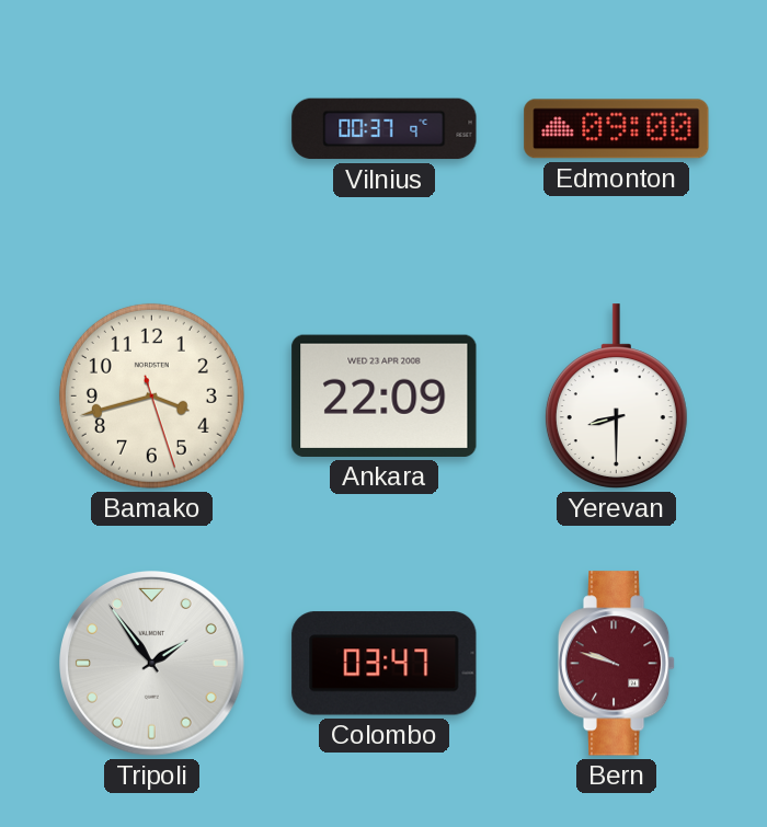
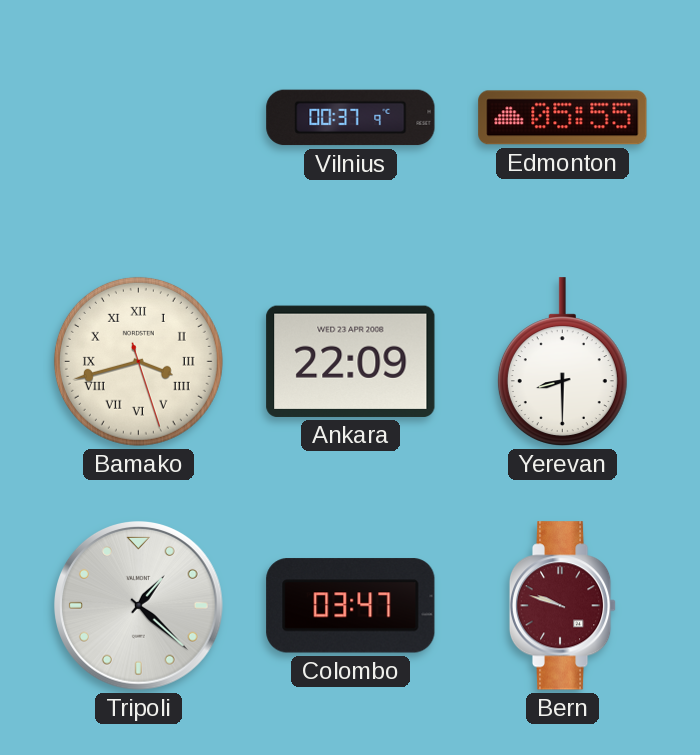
Edmonton: 09:00 -> 05:55
Bamako numerals: Arabic -> Roman
Tripoli: 1:54 -> 1:22
